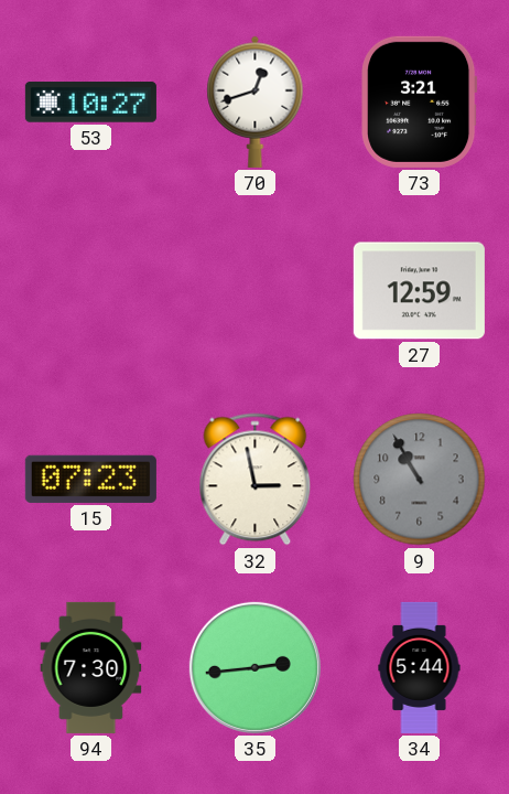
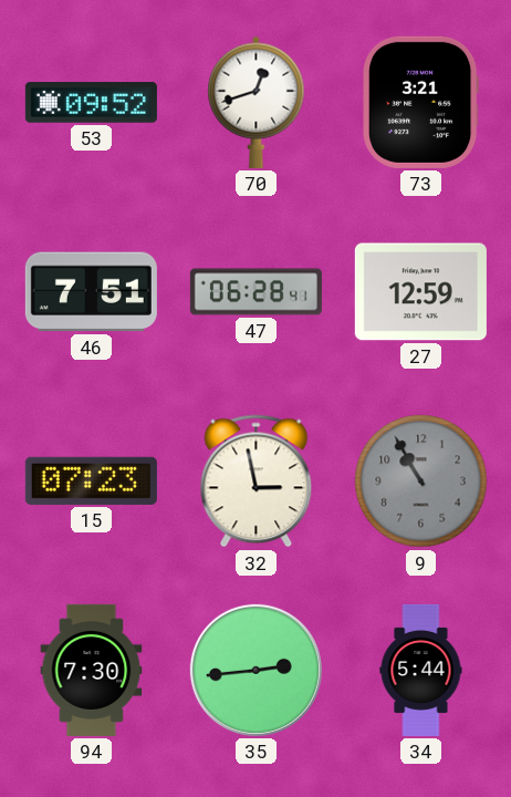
53: 10:27 -> 09:52
46: none -> 7:51
47: none -> 06:28
